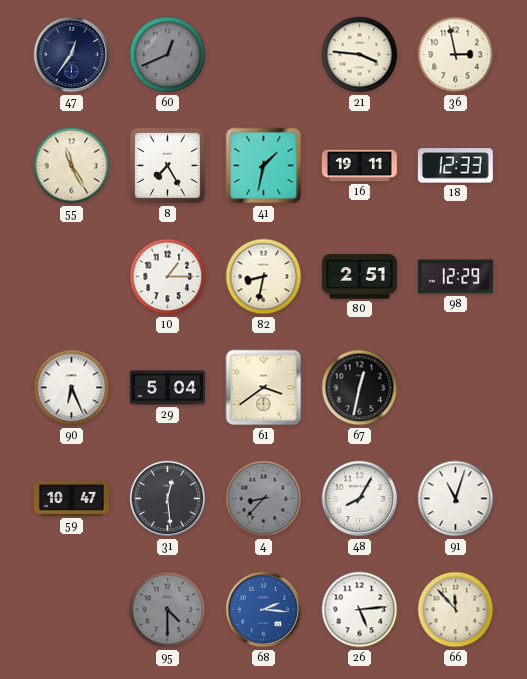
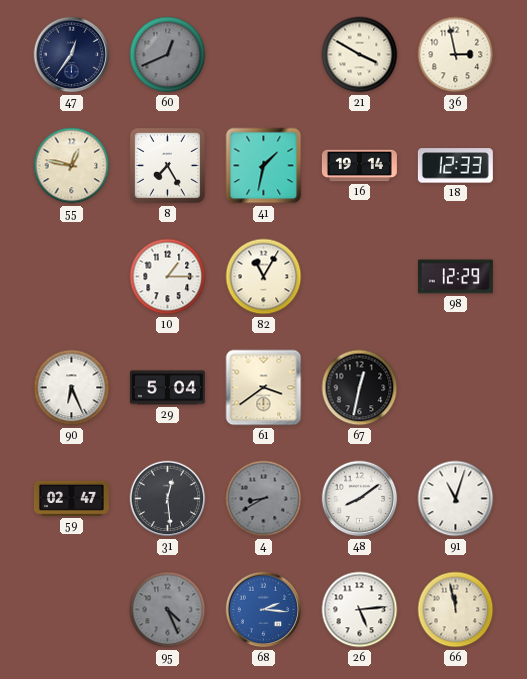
21: 3:46 -> 3:50
55: 11:25 -> 12:47
16: 19:11 -> 19:14
82: 8:32 -> 11:05
80: 2:51 -> none
59: 10:47 -> 02:47
4: 8:37 -> 8:40
48: 8:05 -> 8:09
95: 4:30 -> 4:26
66: 11:53 -> 11:58
